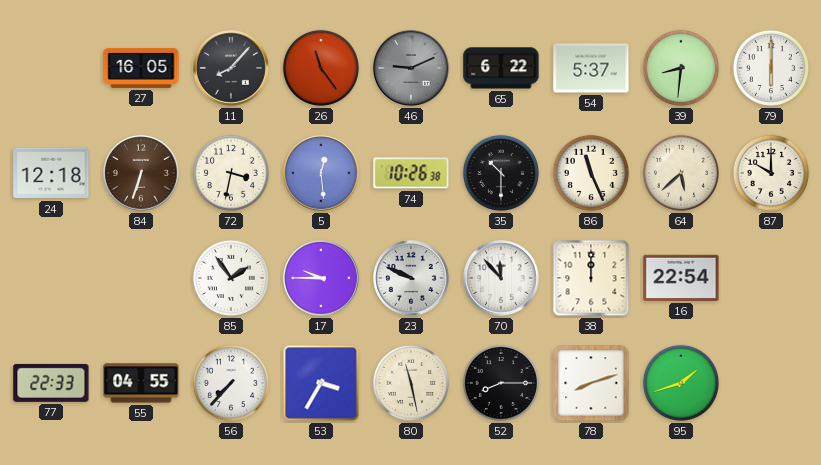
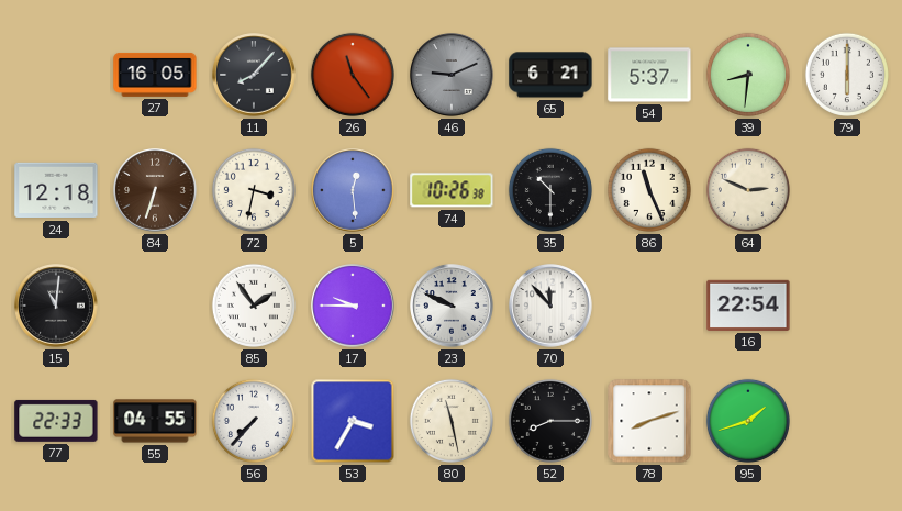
65: 6:22 -> 6:21
64: 5:38 -> 2:49
87: 10:00 -> none
15: none -> 11:01
38: 12:00 -> none
